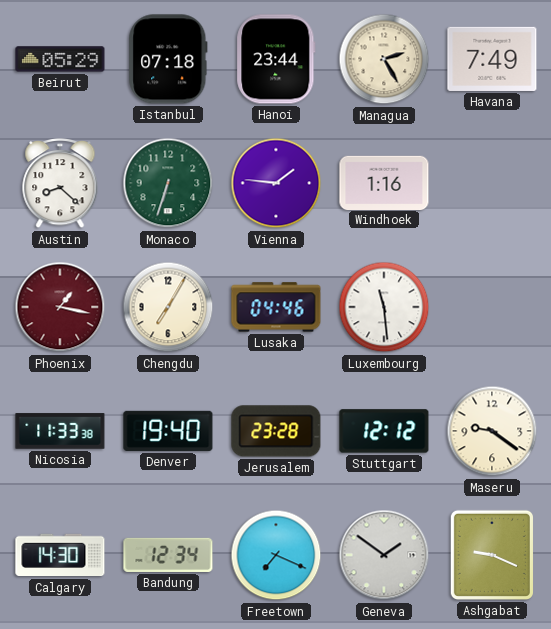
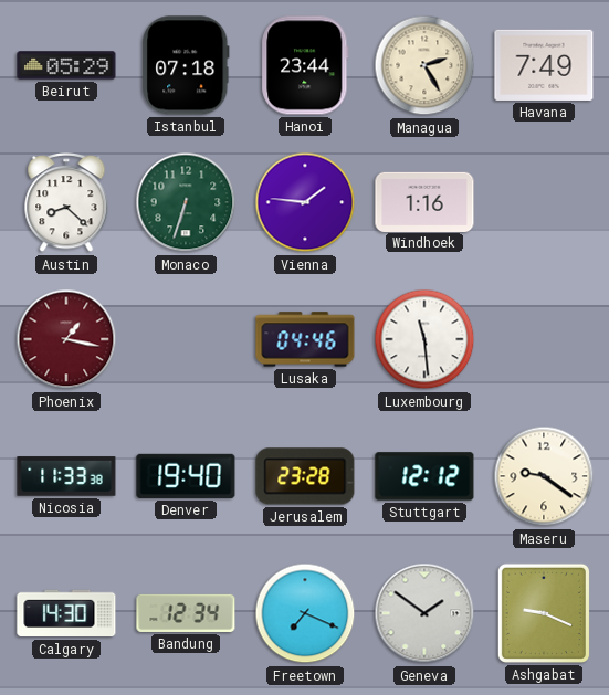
Chengdu: 7:05 -> none
